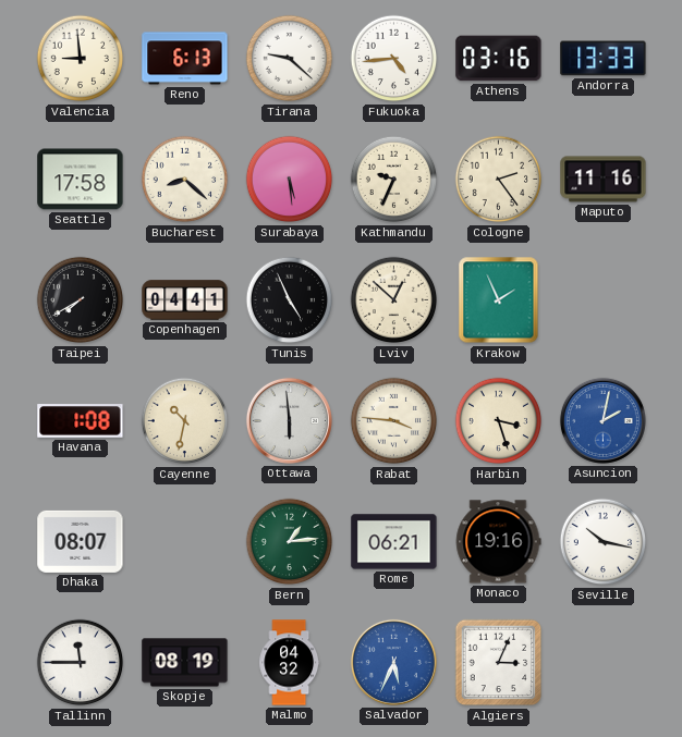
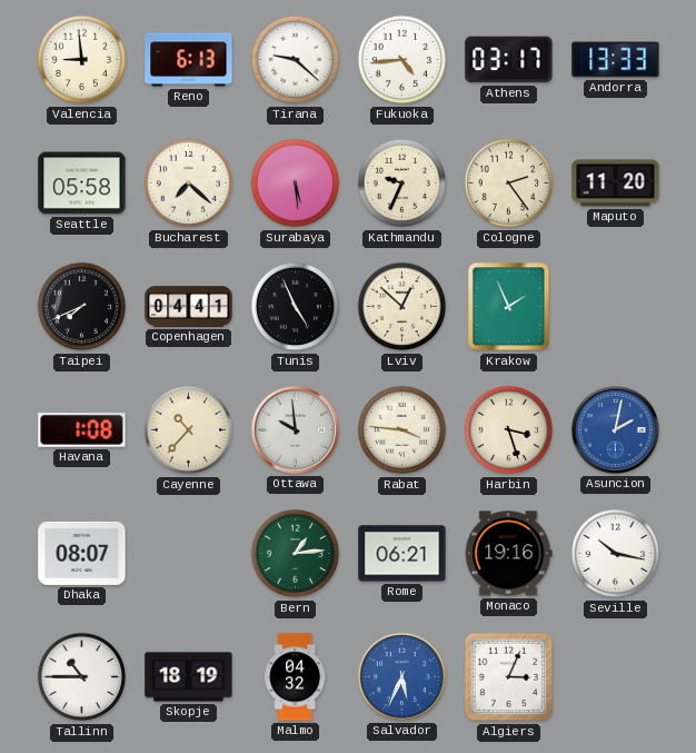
Athens: 03:16 -> 03:17
Seattle: 17:58 -> 05:58
Bucharest: 8:22 -> 7:22
Maputo: 11:16 -> 11:20
Taipei: 7:40 -> 7:41
Cayenne: 10:32 -> 10:37
Ottawa: 5:59 -> 9:59
Tallinn: 11:45 -> 10:45
Skopje: 08:19 -> 18:19
